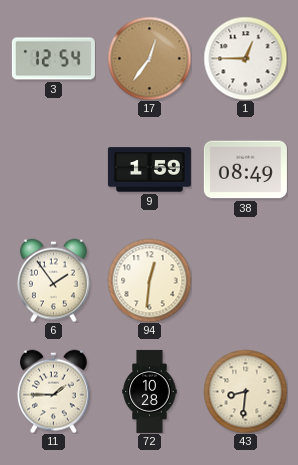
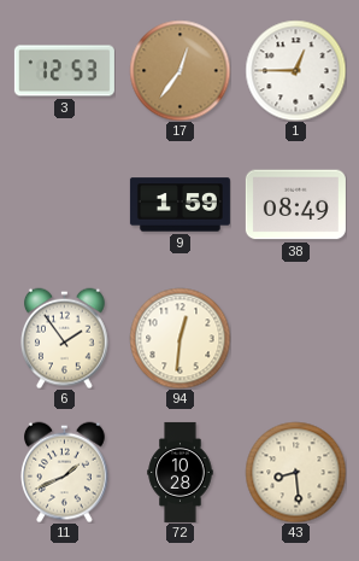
3: 12:54 -> 12:53
11: 1:45 -> 1:41
43: 8:31 -> 8:29
